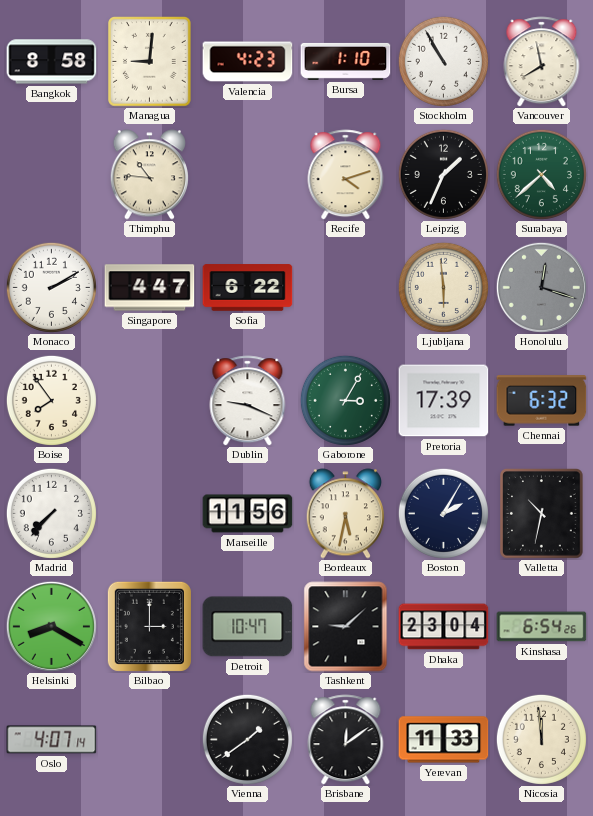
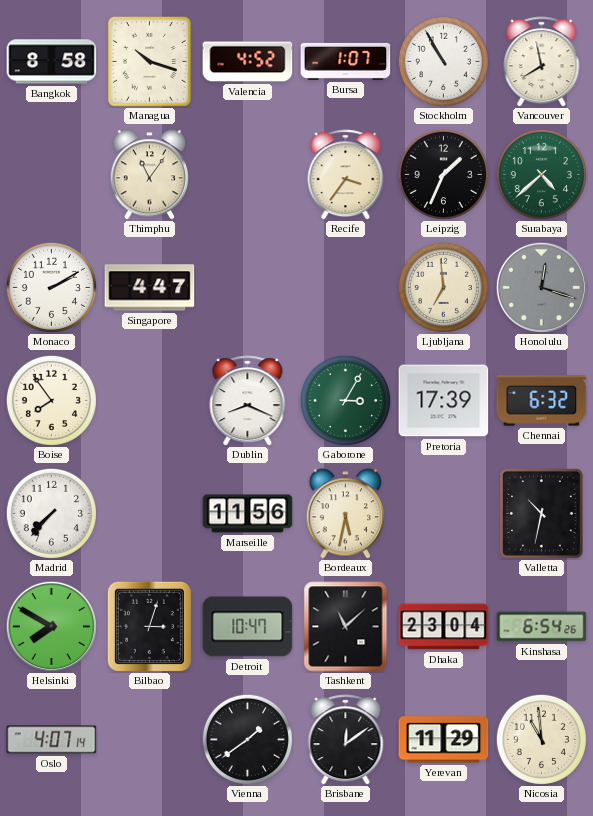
Managua: 9:01 -> 10:18
Valencia: 4:23 -> 4:52
Bursa: 1:10 -> 1:07
Thimphu: 10:46 -> 11:06
Recife: 4:12 -> 3:36
Sofia: 6:22 -> none
Ljubljana: 5:59 -> 6:59
Dublin: 9:19 -> 8:19
Boston: 2:05 -> none
Helsinki: 8:20 -> 7:50
Bilbao: 3:00 -> 3:03
Tashkent: 9:08 -> 11:08
Yerevan: 11:33 -> 11:29
Nicosia: 11:59 -> 10:59
